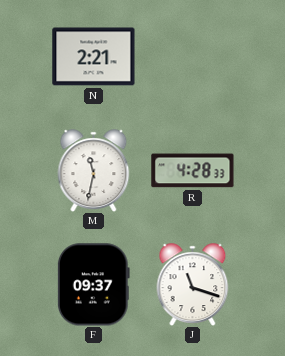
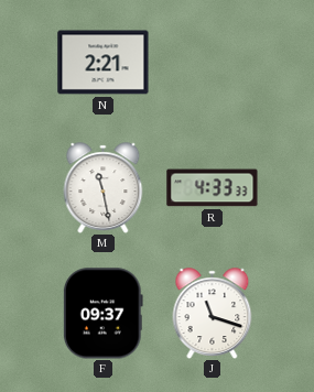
M: 11:32 -> 11:28
R: 4:28 -> 4:33
